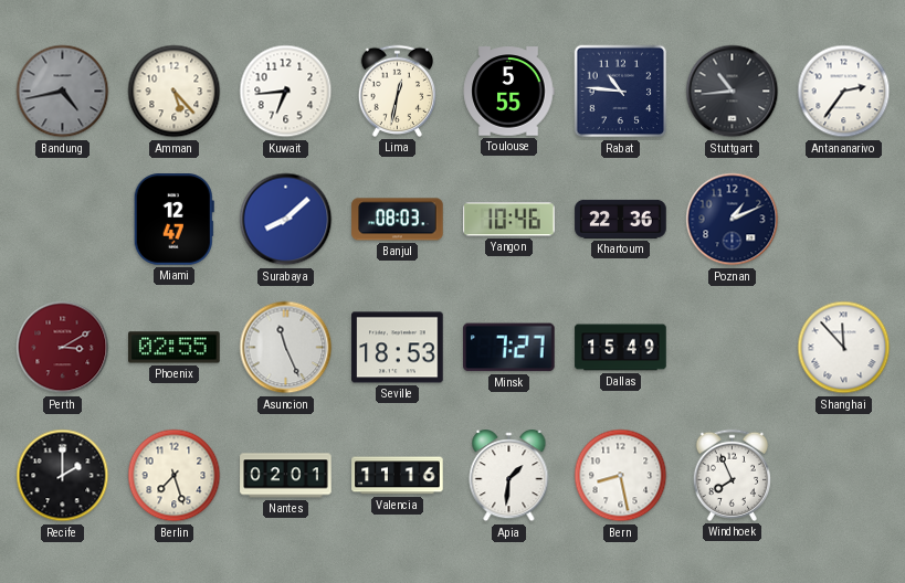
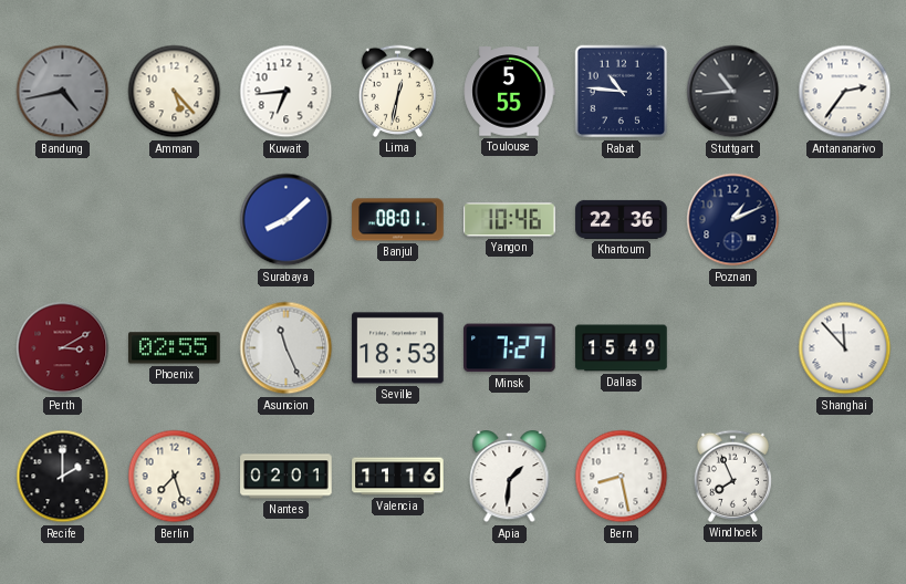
Miami: 12:47 -> none
Banjul: 08:03 -> 08:01
